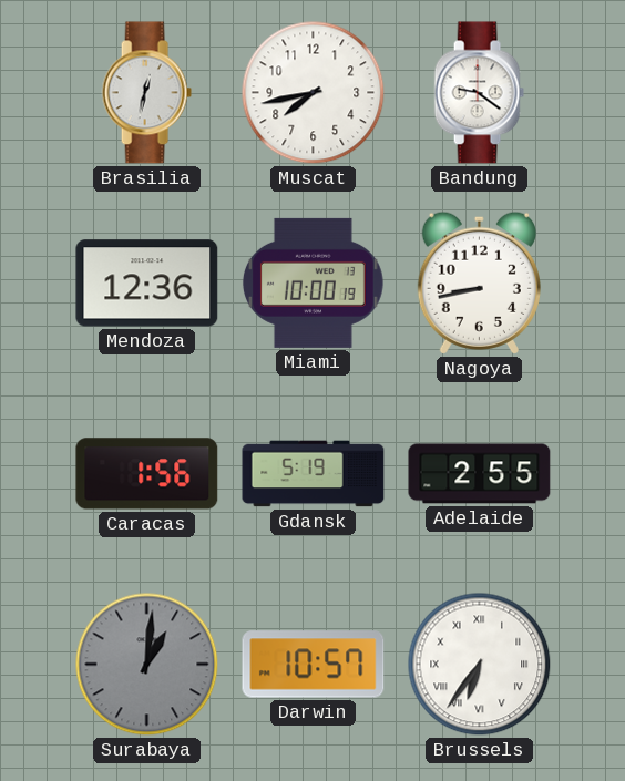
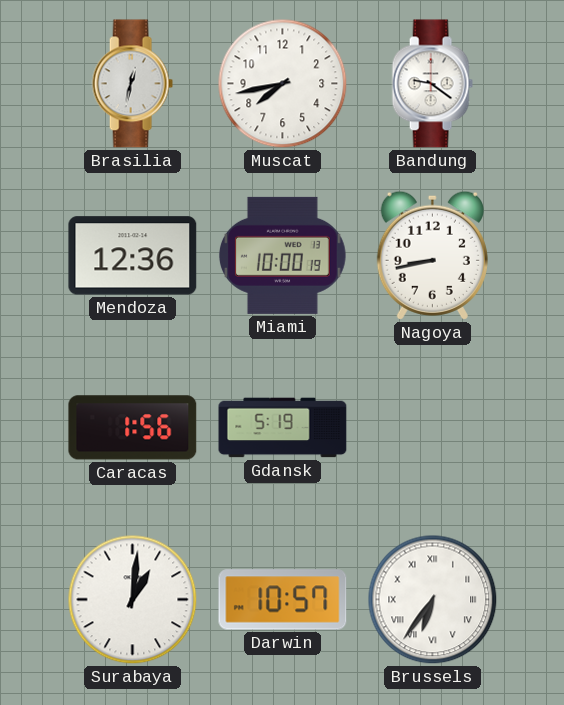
Adelaide: 2:55 -> none
Surabaya dial: grey -> white
